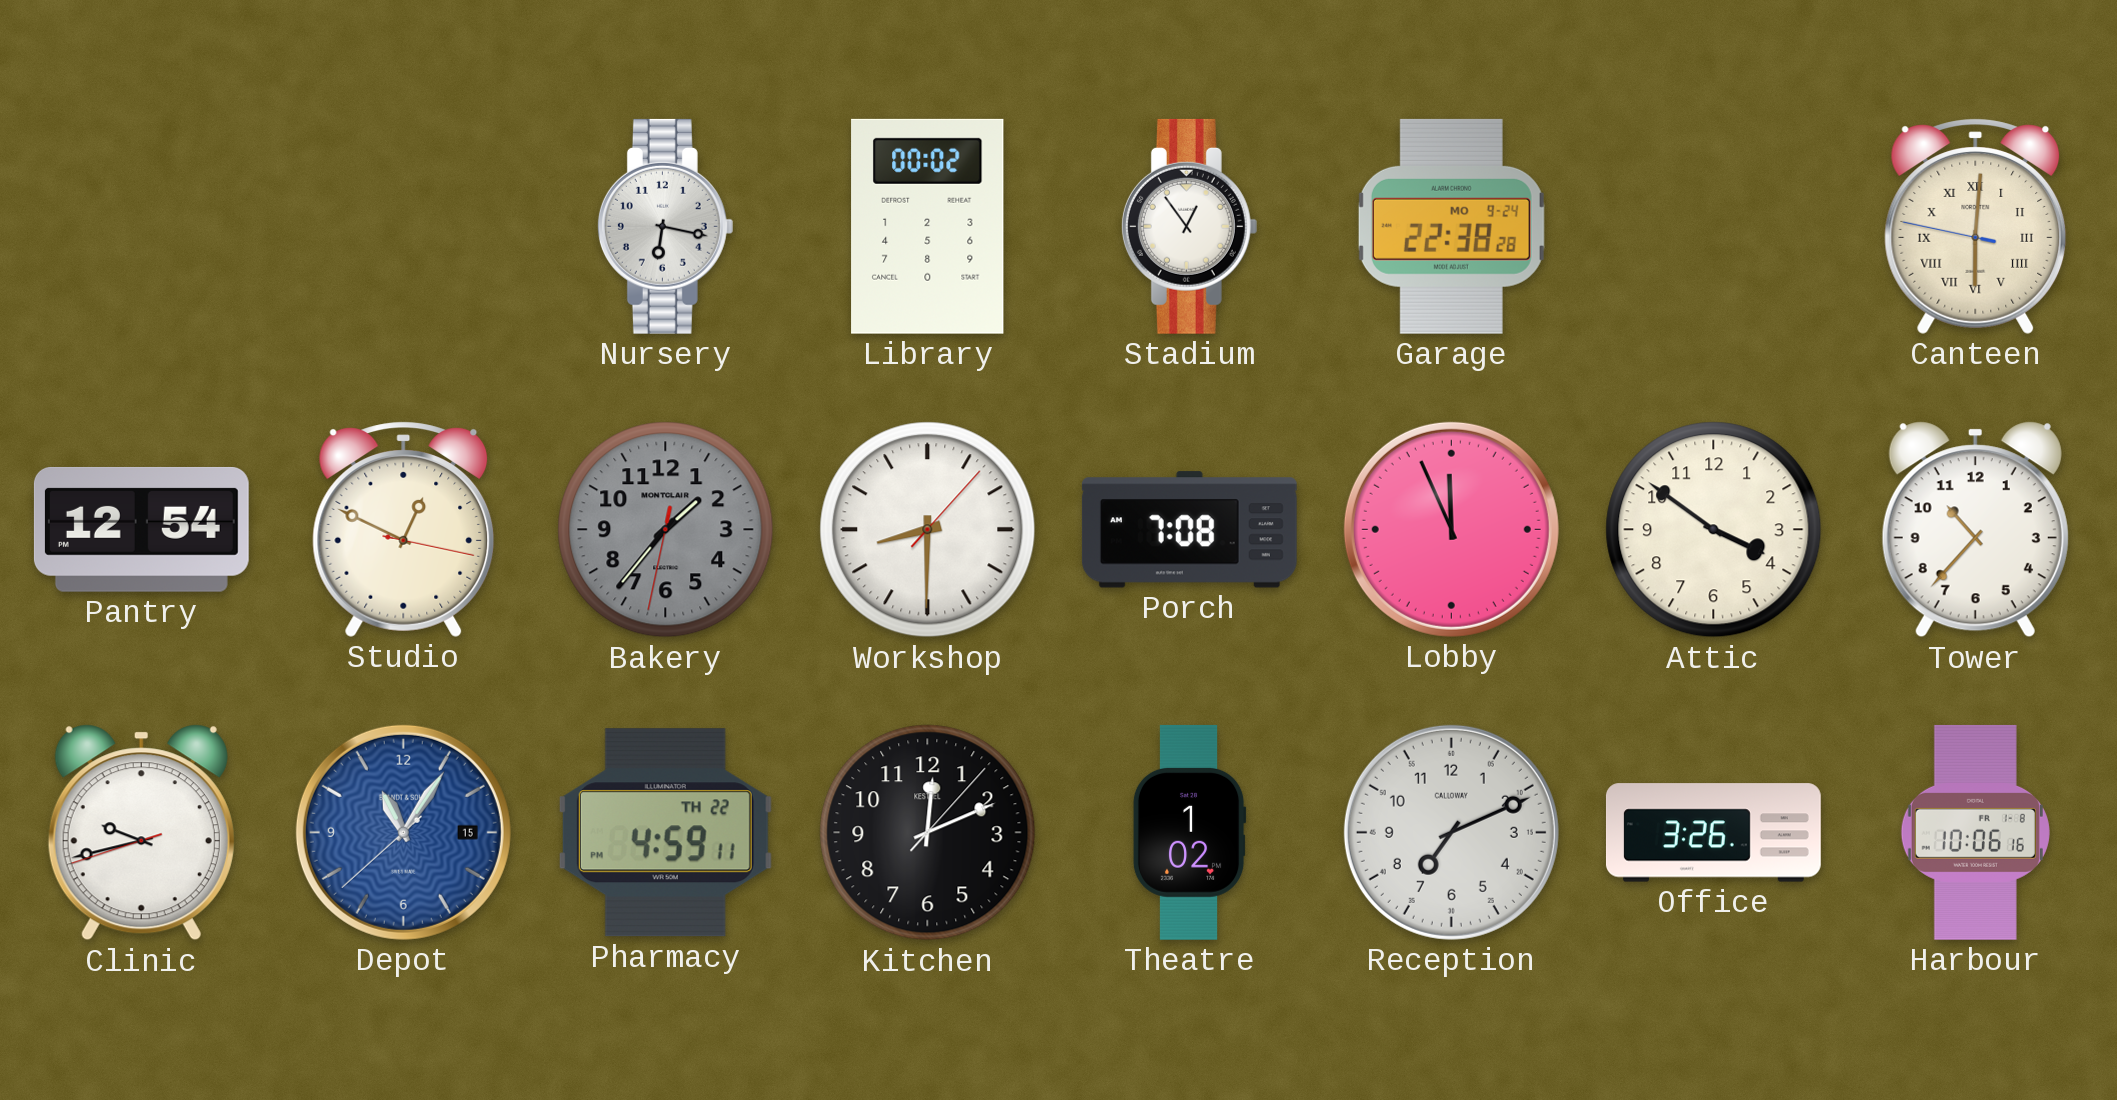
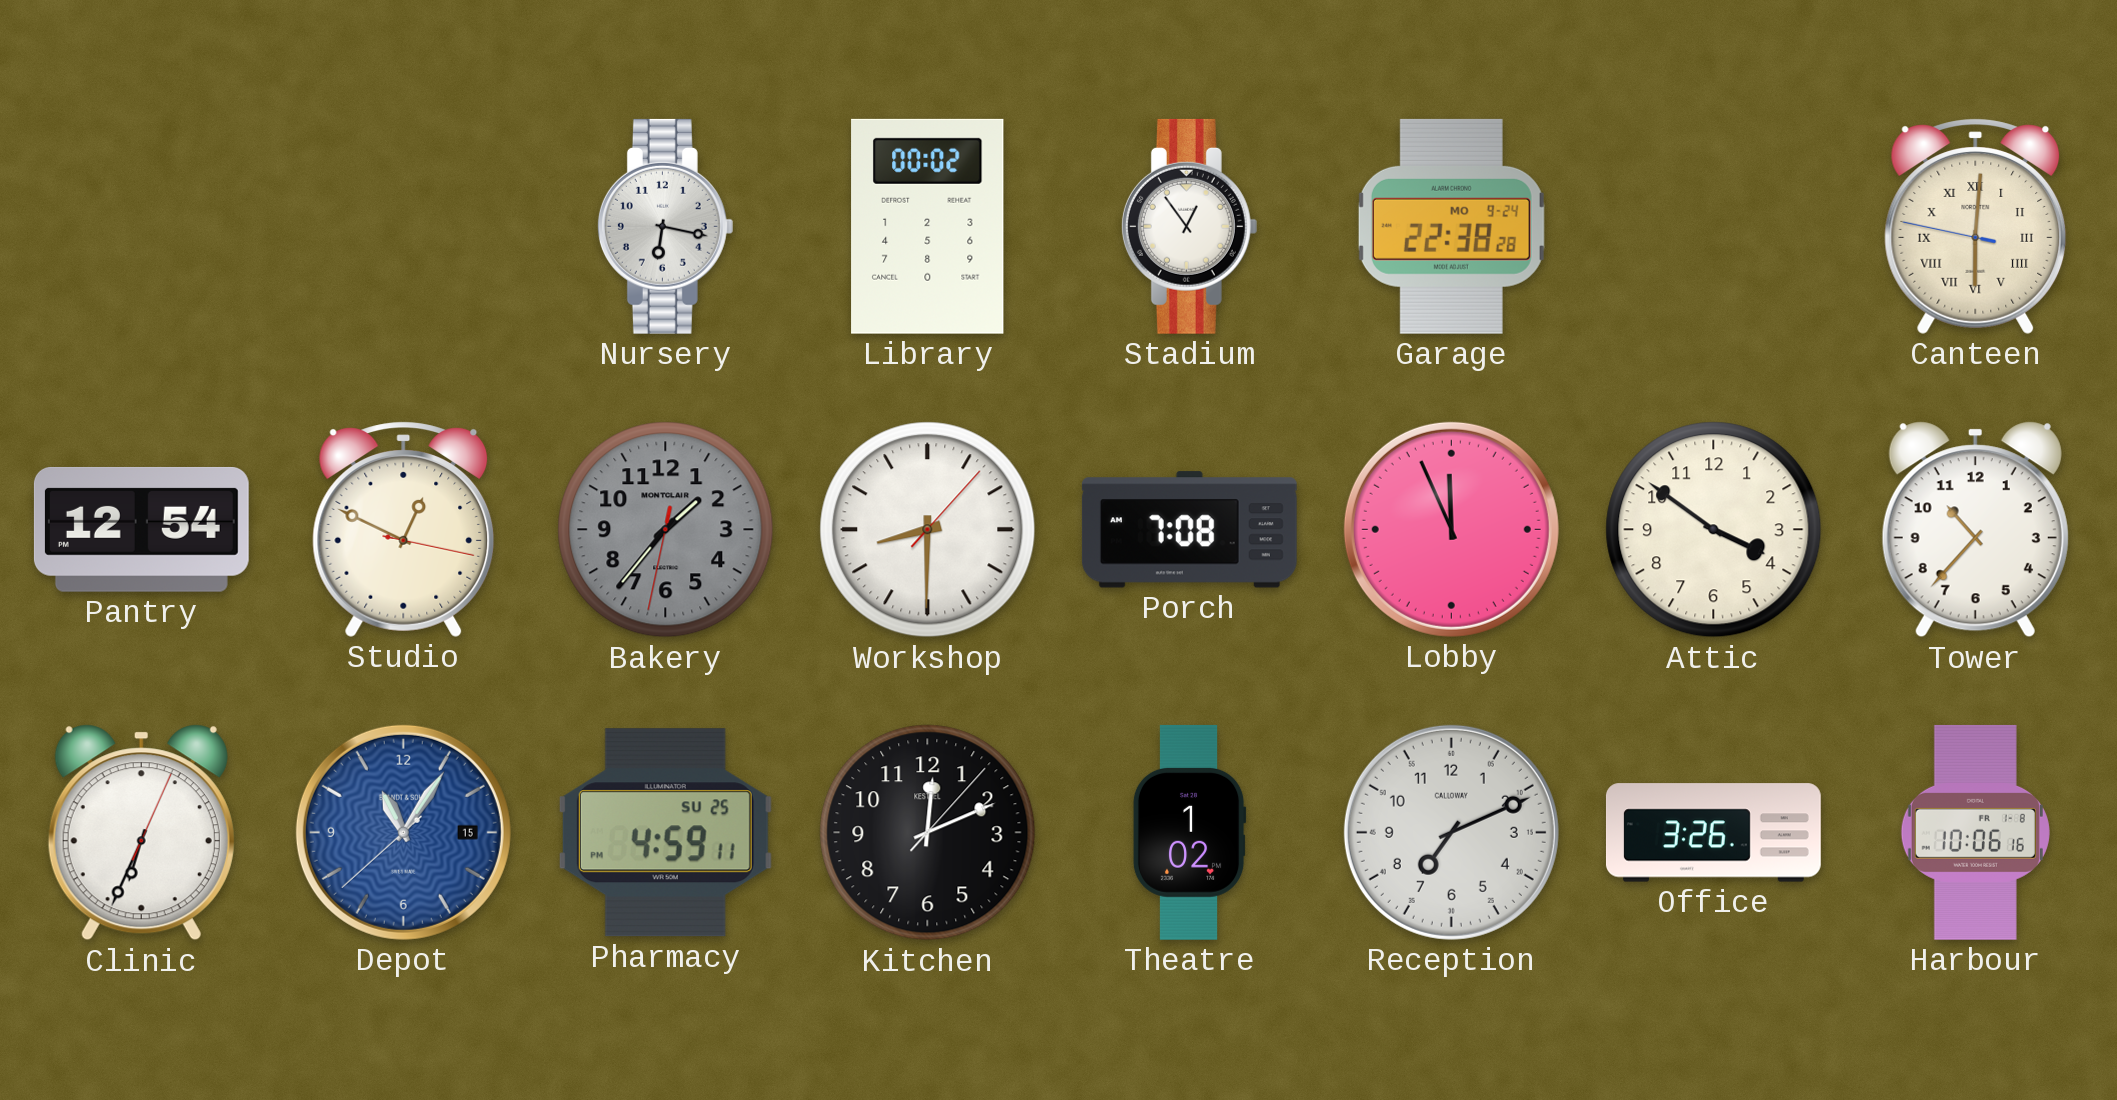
Clinic: 9:42 -> 6:34
Pharmacy date: TH 22 -> SU 25
